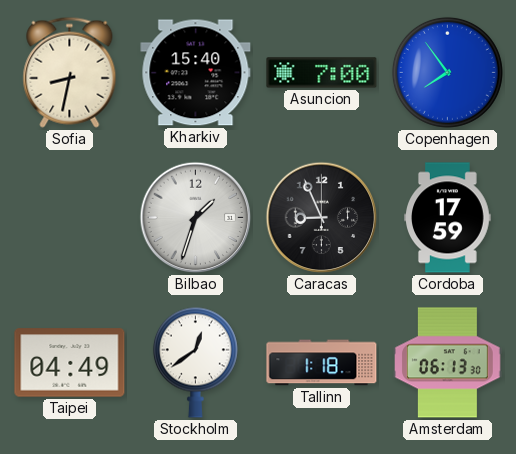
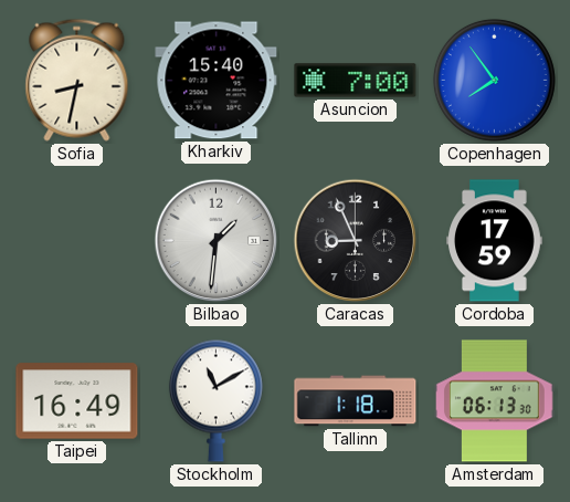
Bilbao: 1:33 -> 1:31
Taipei: 04:49 -> 16:49
Stockholm: 12:39 -> 11:10
